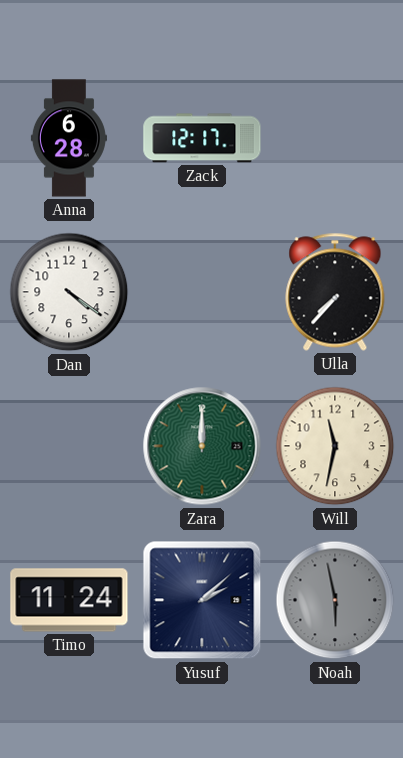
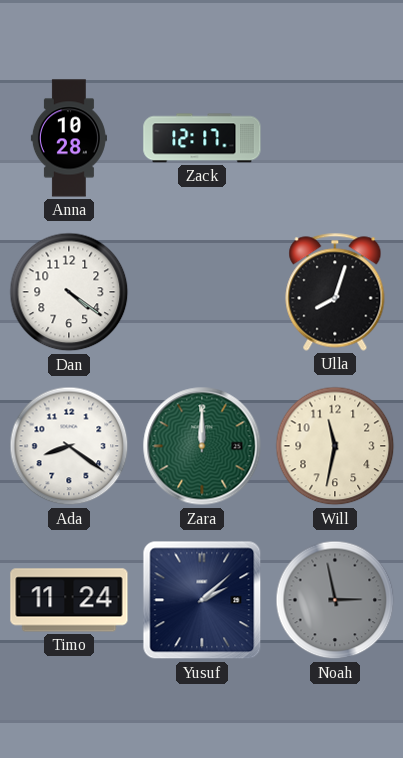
Anna: 6:28 -> 10:28
Ulla: 7:37 -> 8:03
Ada: none -> 8:21
Noah: 5:58 -> 2:58
